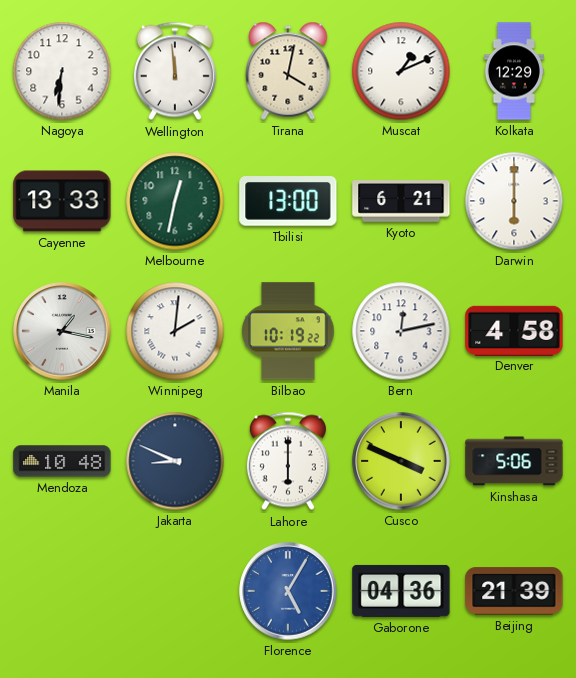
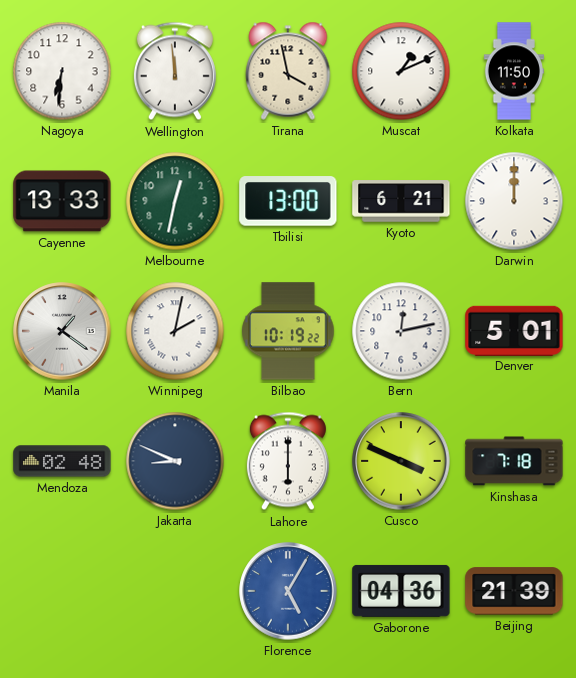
Tirana: 4:02 -> 3:58
Kolkata: 12:29 -> 11:50
Darwin: 6:00 -> 12:00
Manila: 1:17 -> 1:21
Winnipeg: 2:01 -> 2:02
Denver: 4:58 -> 5:01
Mendoza: 10:48 -> 02:48
Kinshasa: 5:06 -> 7:18
